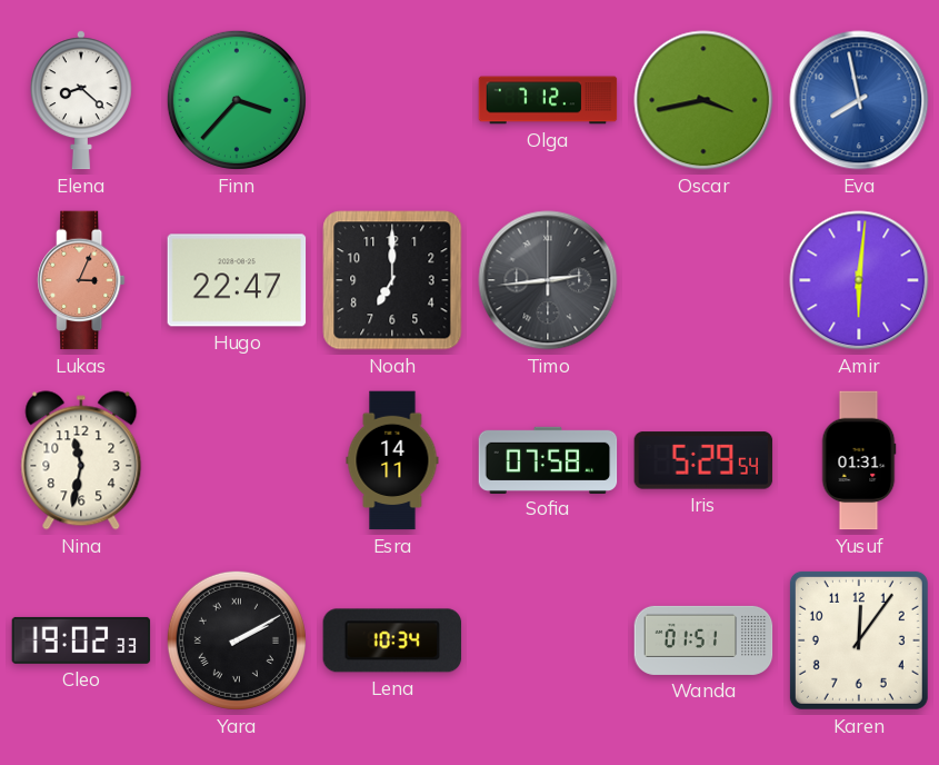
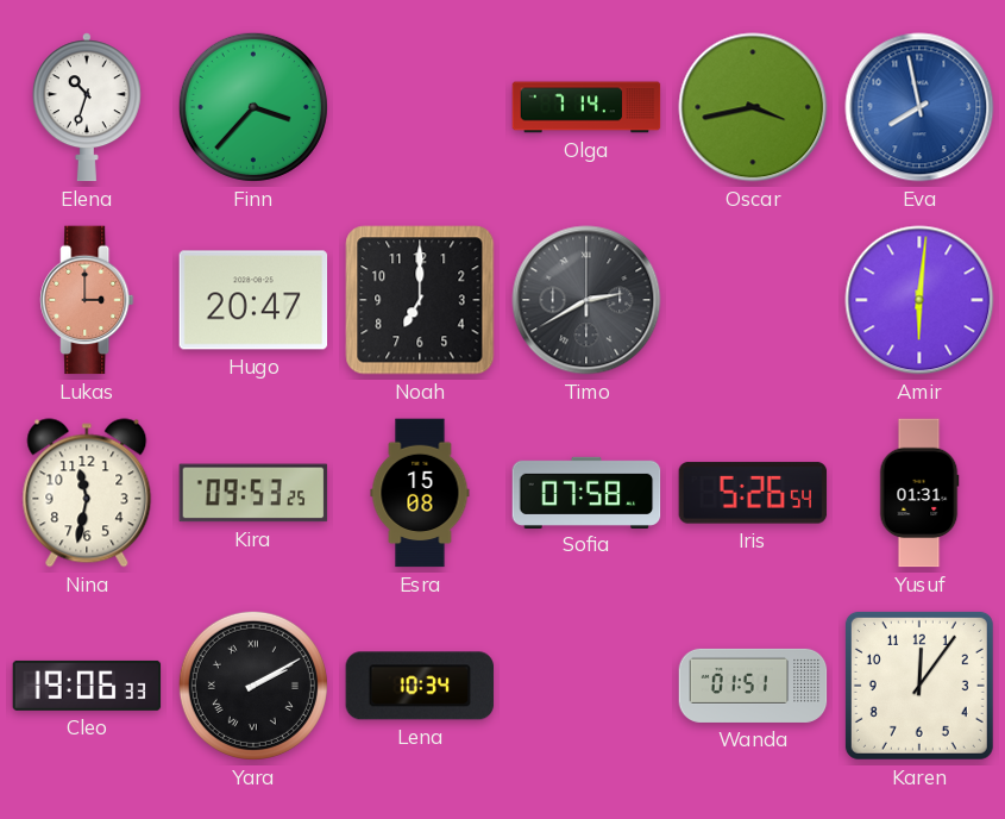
Elena: 8:22 -> 10:33
Olga: 7:12 -> 7:14
Lukas: 3:04 -> 3:00
Hugo: 22:47 -> 20:47
Timo: 2:44 -> 2:40
Kira: none -> 09:53
Esra: 14:11 -> 15:08
Iris: 5:29 -> 5:26
Cleo: 19:02 -> 19:06
